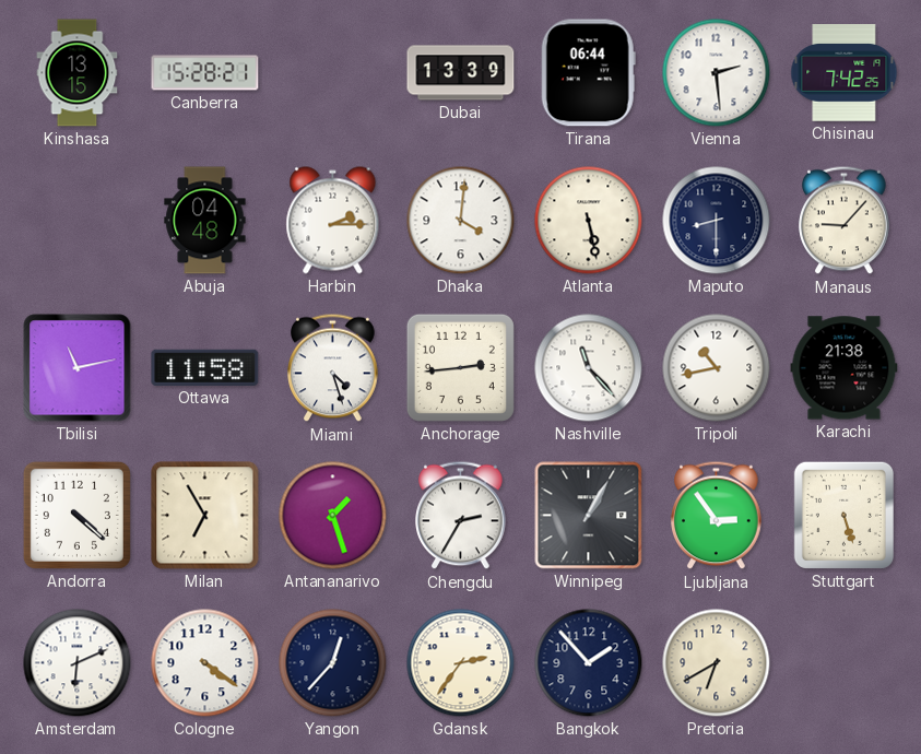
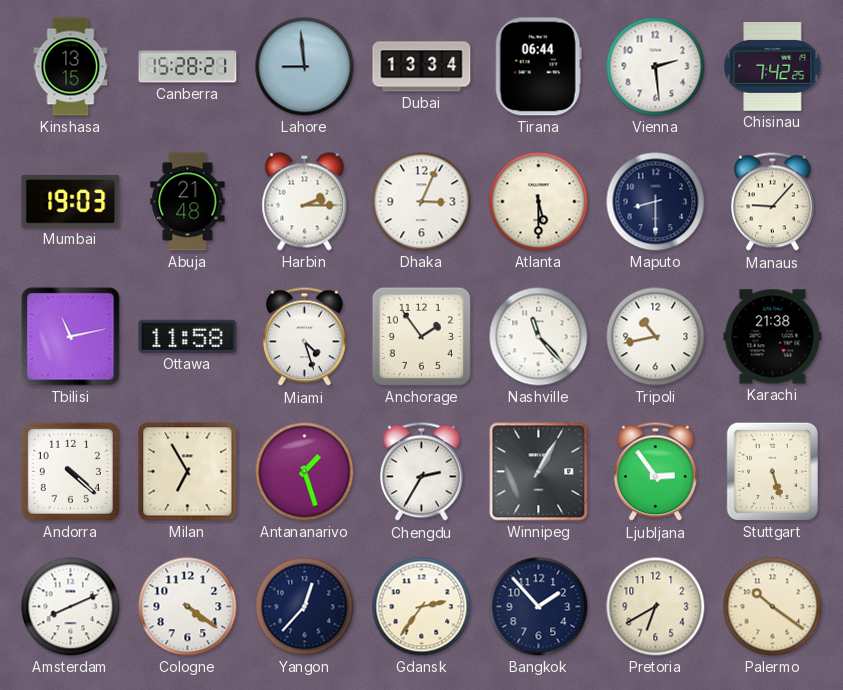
Lahore: none -> 8:59
Dubai: 13:39 -> 13:34
Mumbai: none -> 19:03
Abuja: 04:48 -> 21:48
Dhaka: 4:01 -> 3:04
Atlanta: 5:28 -> 5:30
Anchorage: 2:44 -> 1:54
Amsterdam: 6:11 -> 8:11
Palermo: none -> 10:21
